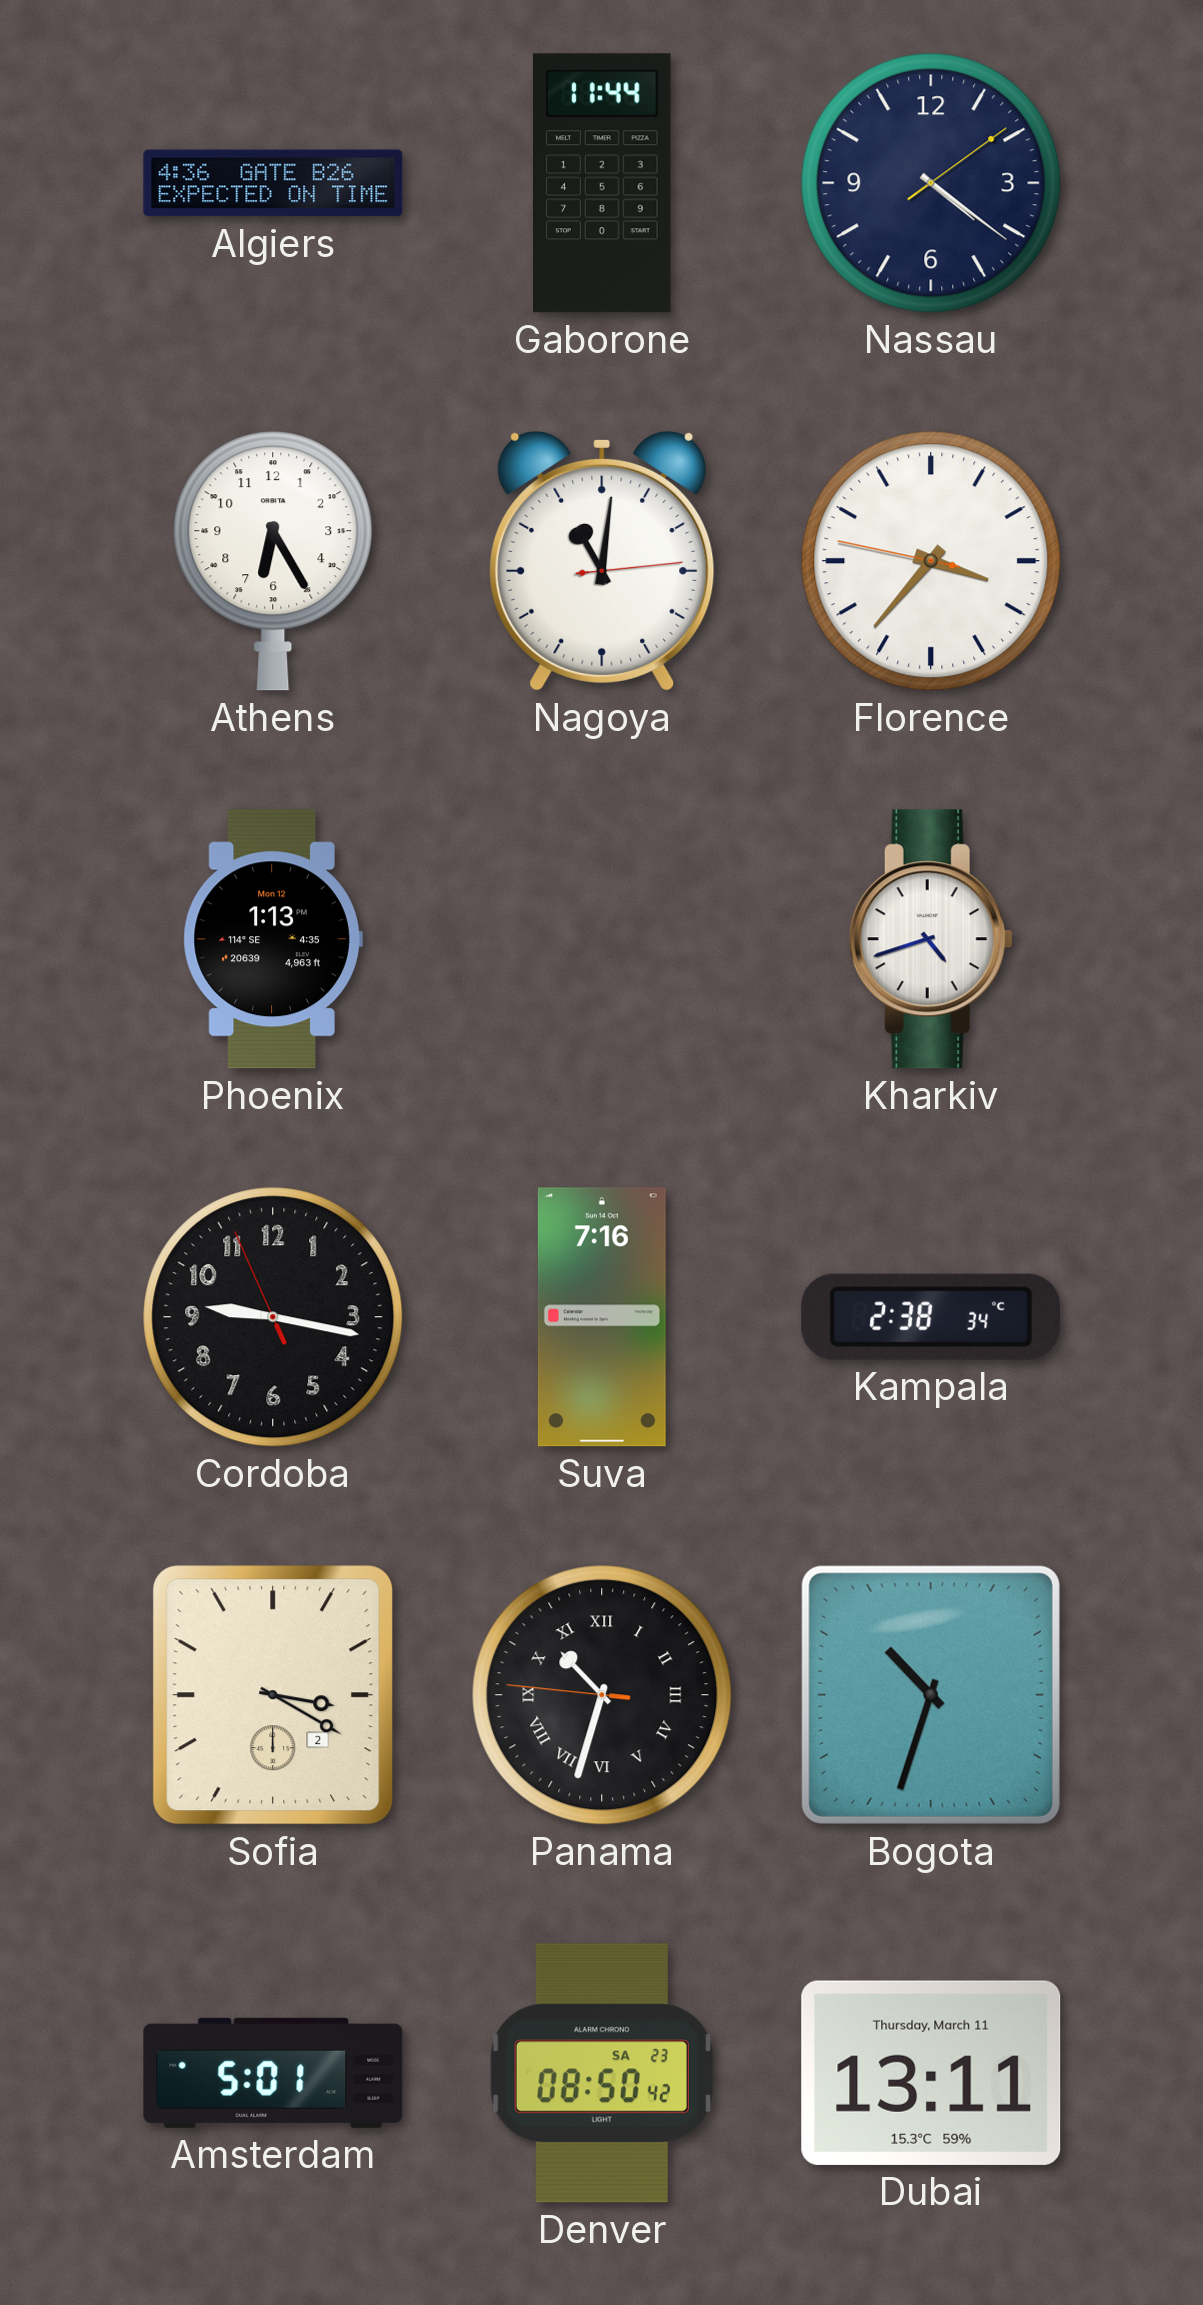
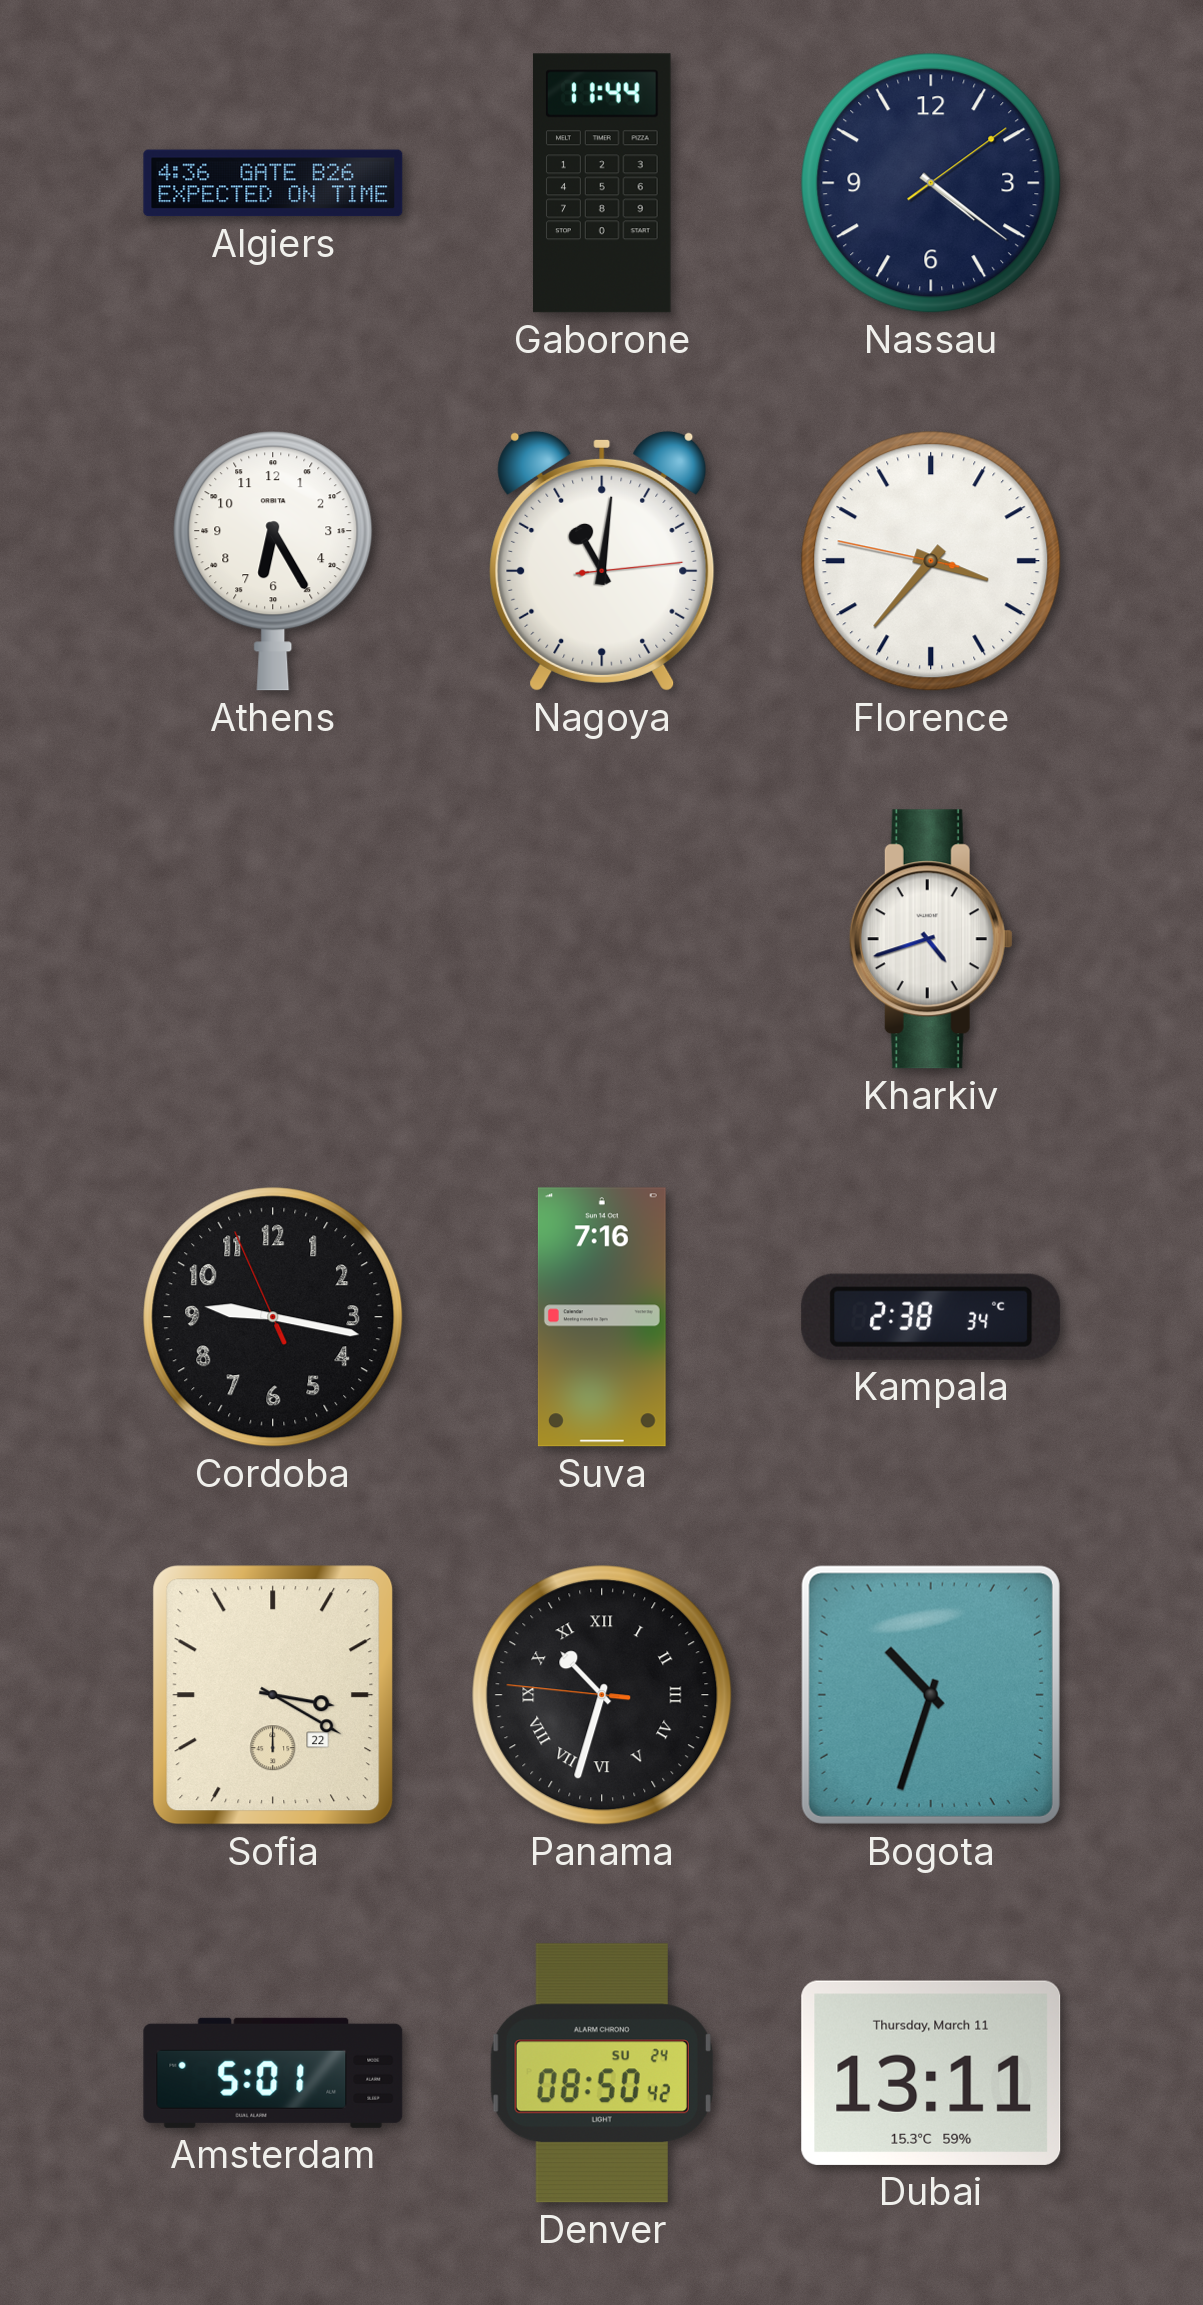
Phoenix: 1:13 -> none
Sofia date: 2 -> 22
Denver date: SA 23 -> SU 24
